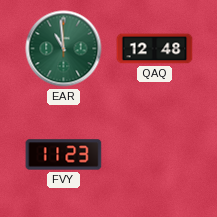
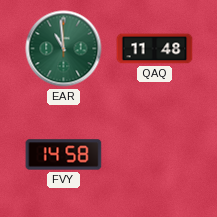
QAQ: 12:48 -> 11:48
FVY: 11:23 -> 14:58
